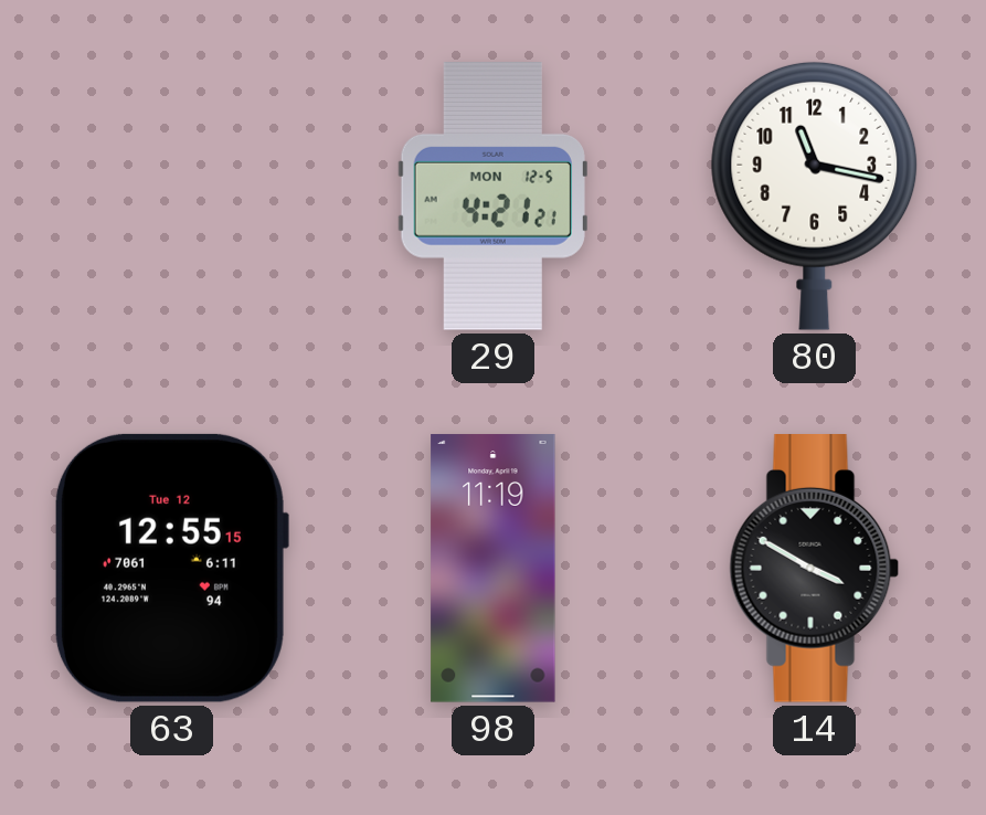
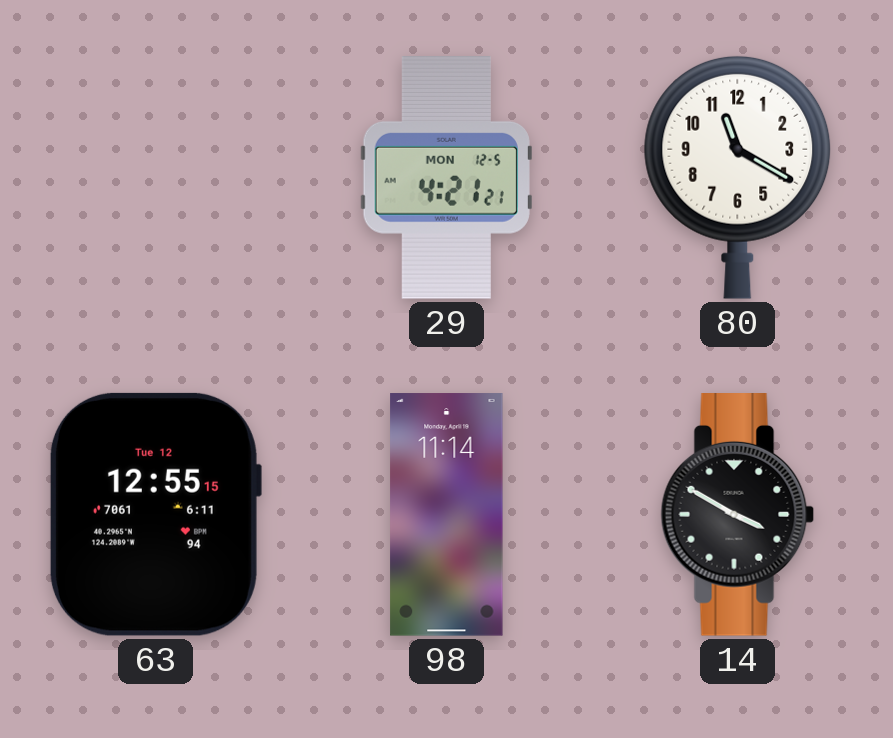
80: 11:17 -> 11:20
98: 11:19 -> 11:14
